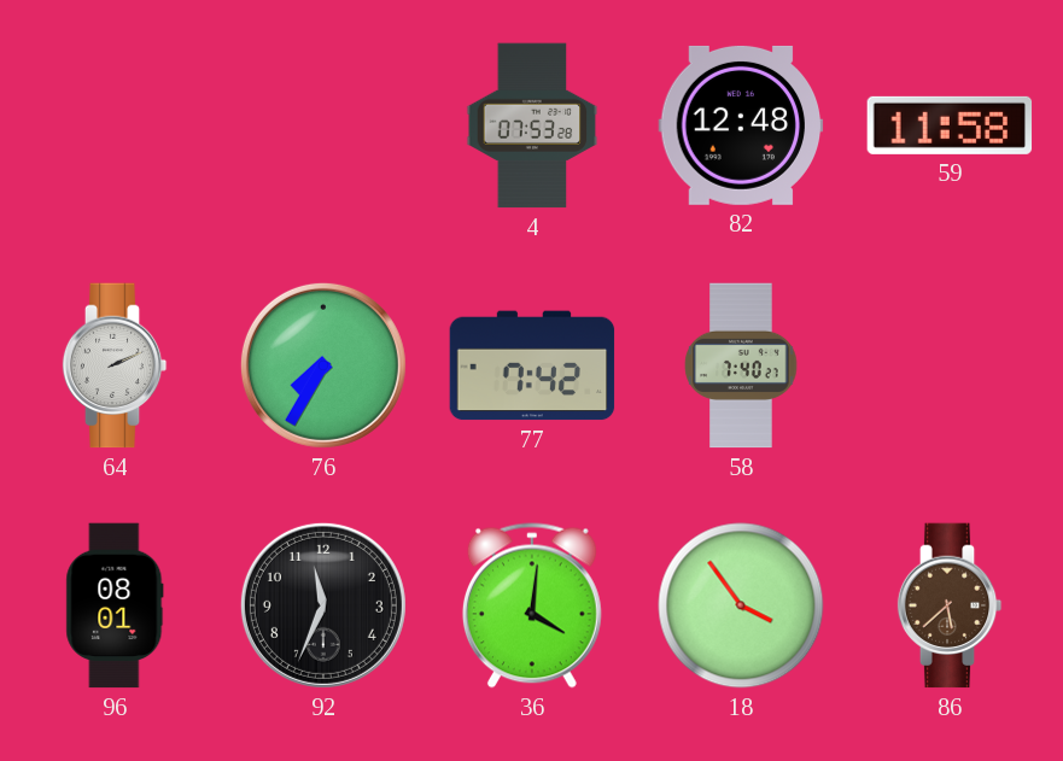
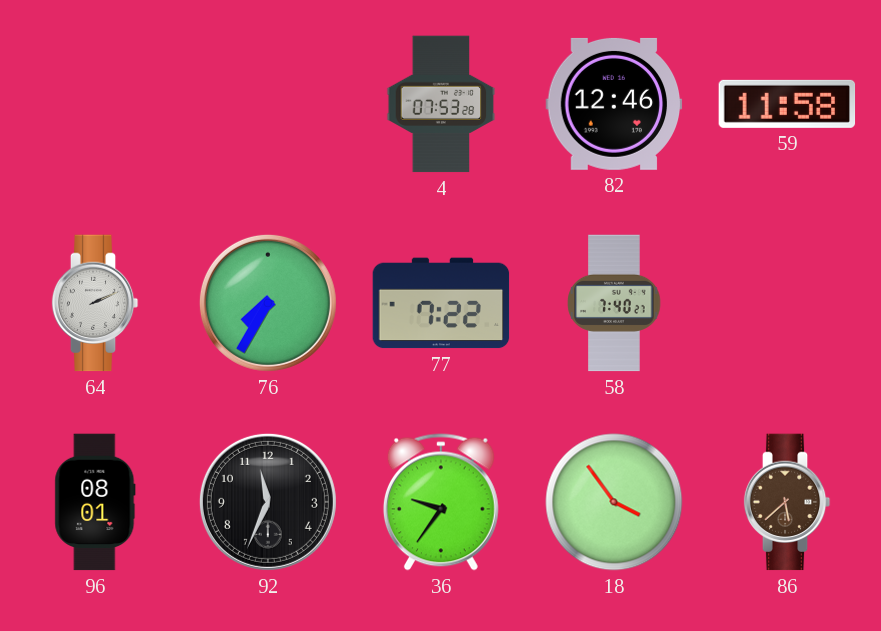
82: 12:48 -> 12:46
77: 7:42 -> 7:22
36: 4:01 -> 9:36
